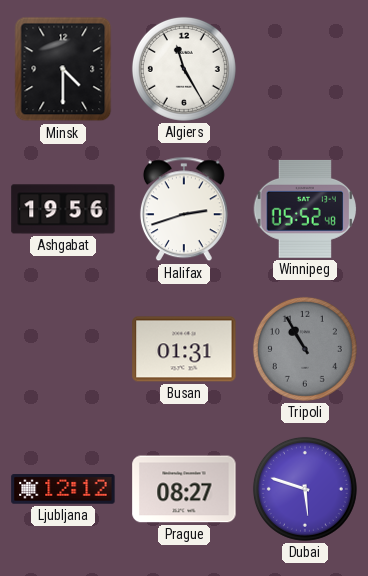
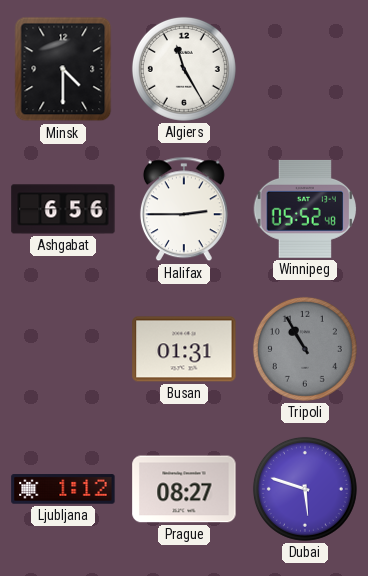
Ashgabat: 19:56 -> 6:56
Halifax: 2:42 -> 2:45
Ljubljana: 12:12 -> 1:12
